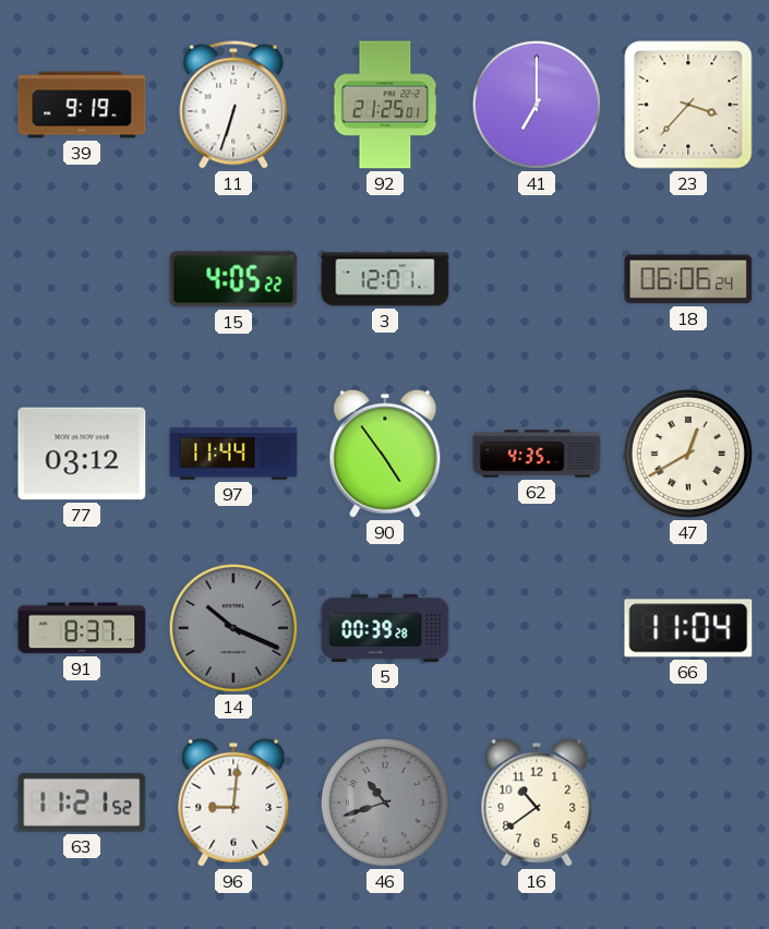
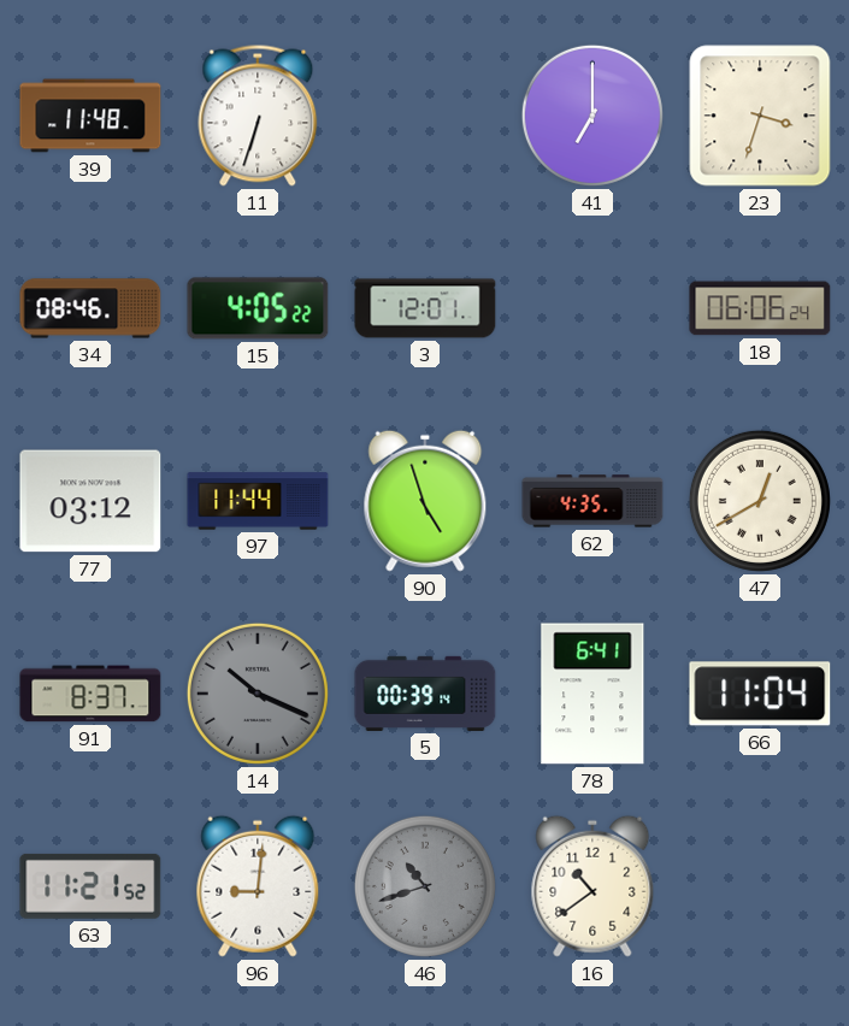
39: 9:19 -> 11:48
92: 21:25 -> none
23: 3:37 -> 3:33
34: none -> 08:46
90: 4:54 -> 4:57
5: 00:39:28 -> 00:39:14
78: none -> 6:41
